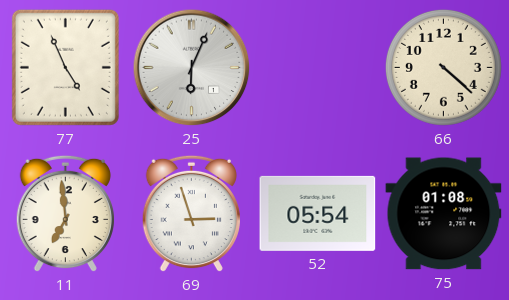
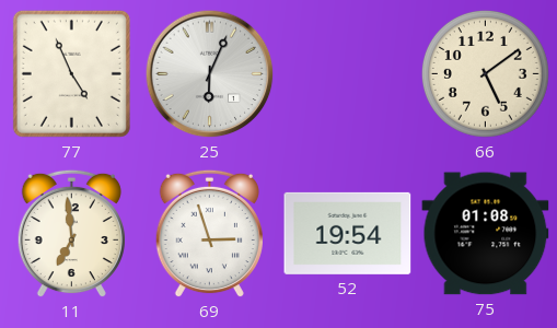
66: 4:22 -> 5:09
52: 05:54 -> 19:54
